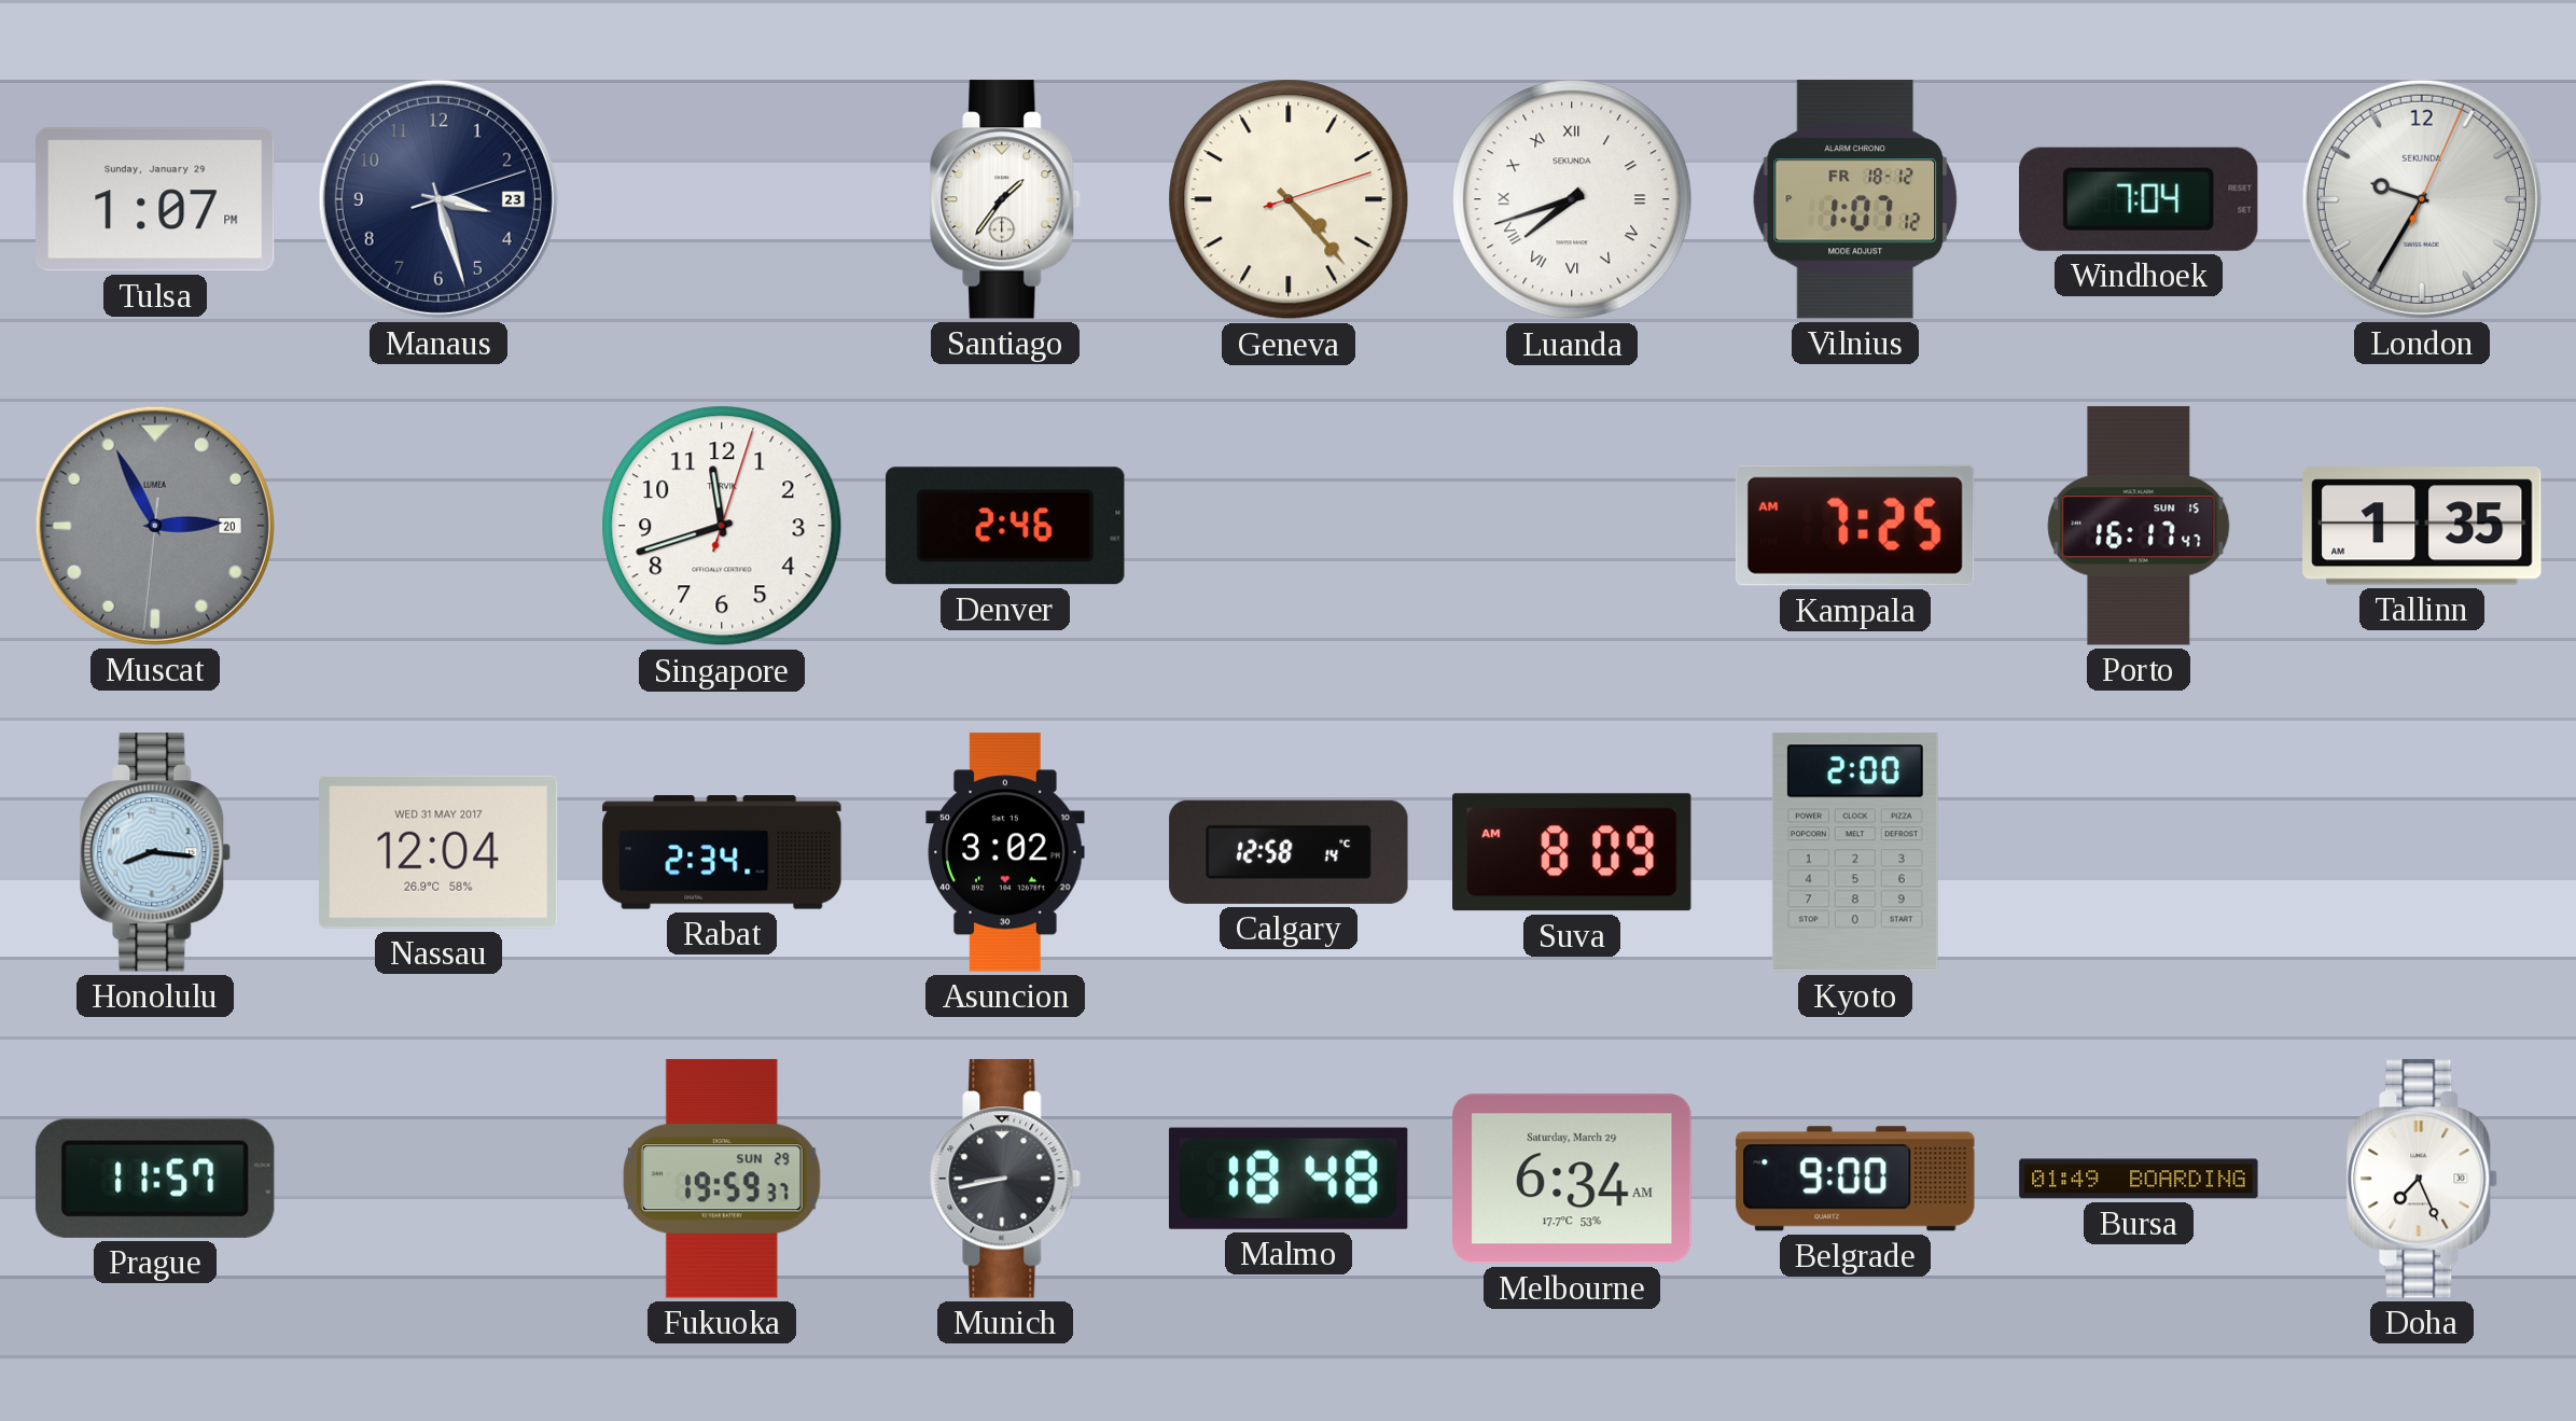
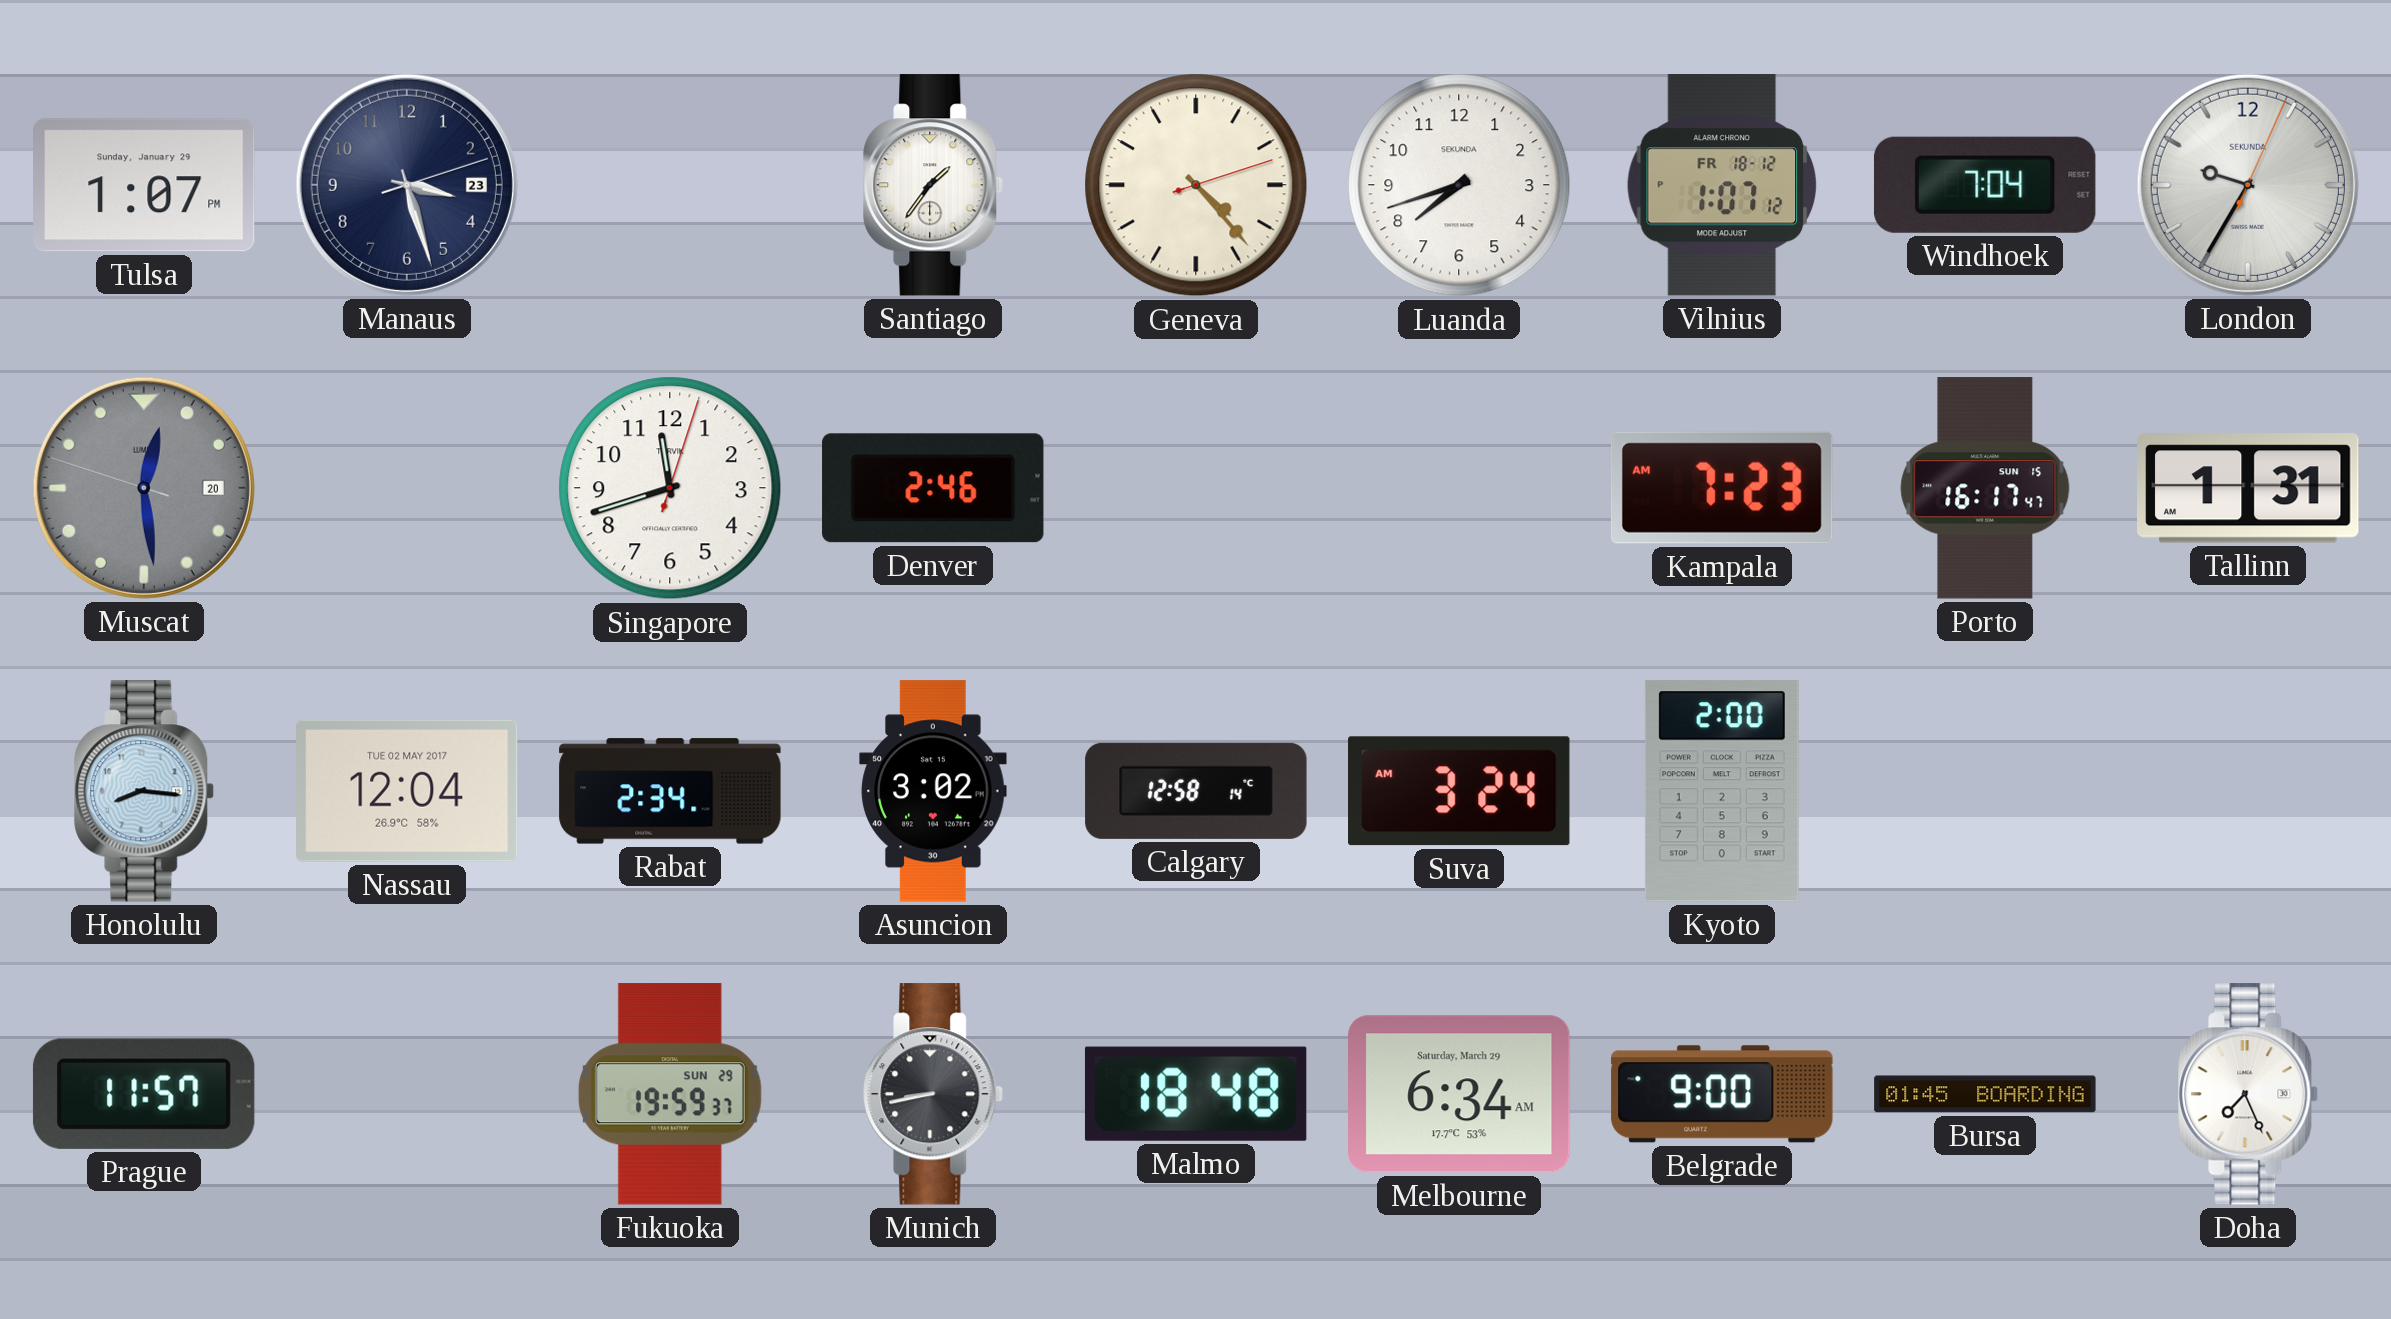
Luanda numerals: Roman -> Arabic
Muscat: 2:55 -> 12:28
Kampala: 7:25 -> 7:23
Tallinn: 1:35 -> 1:31
Nassau date: WED 31 MAY 2017 -> TUE 02 MAY 2017
Suva: 8:09 -> 3:24
Bursa: 01:49 -> 01:45
